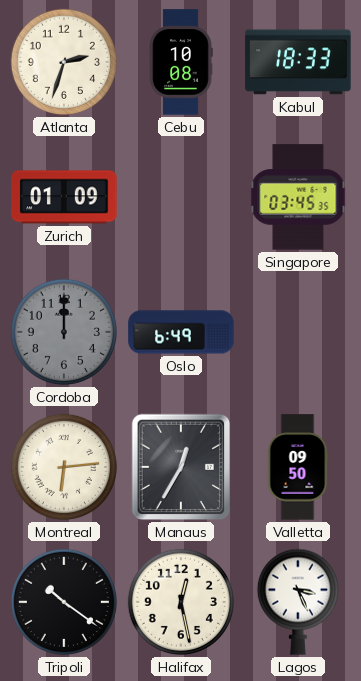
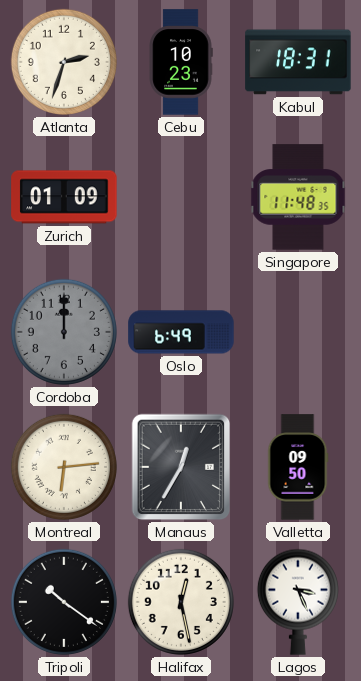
Cebu: 10:08 -> 10:23
Kabul: 18:33 -> 18:31
Singapore: 03:45 -> 11:48
